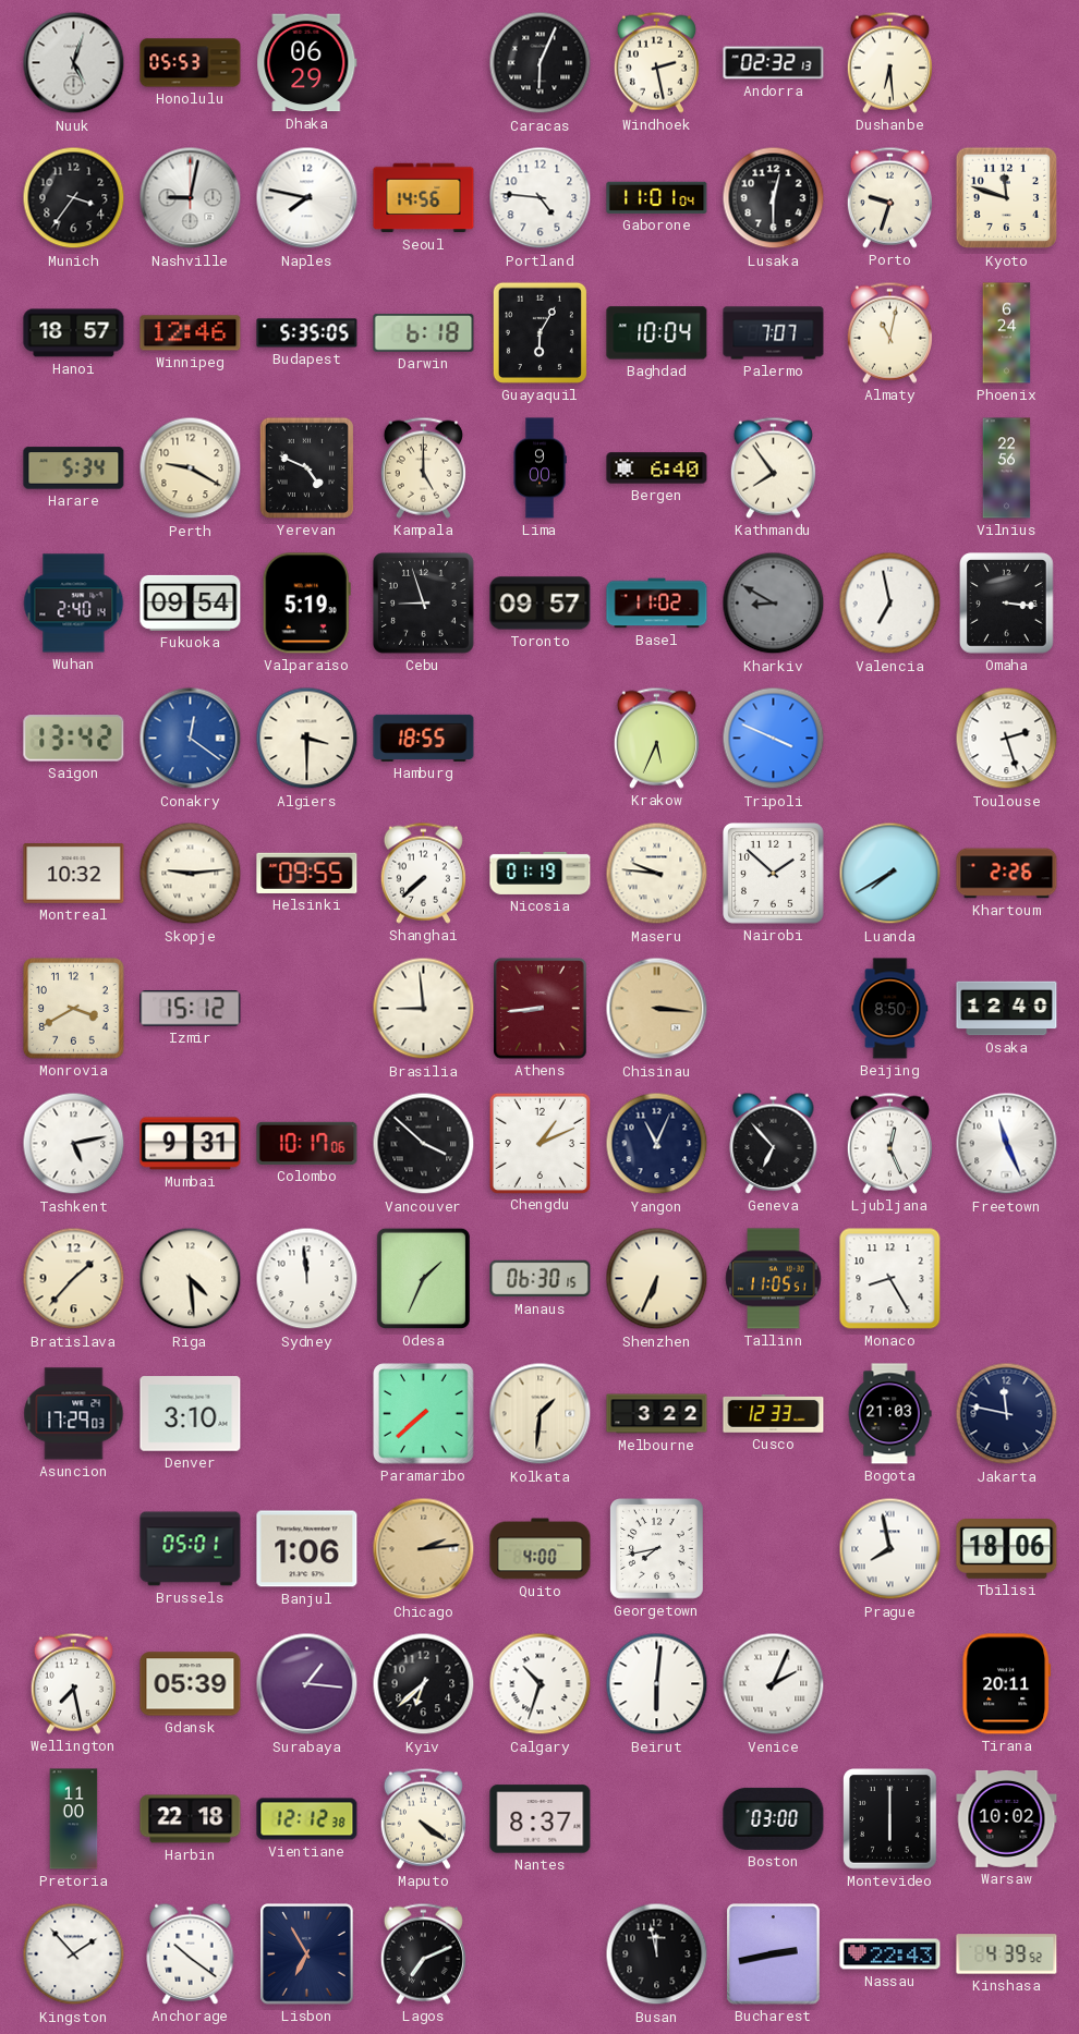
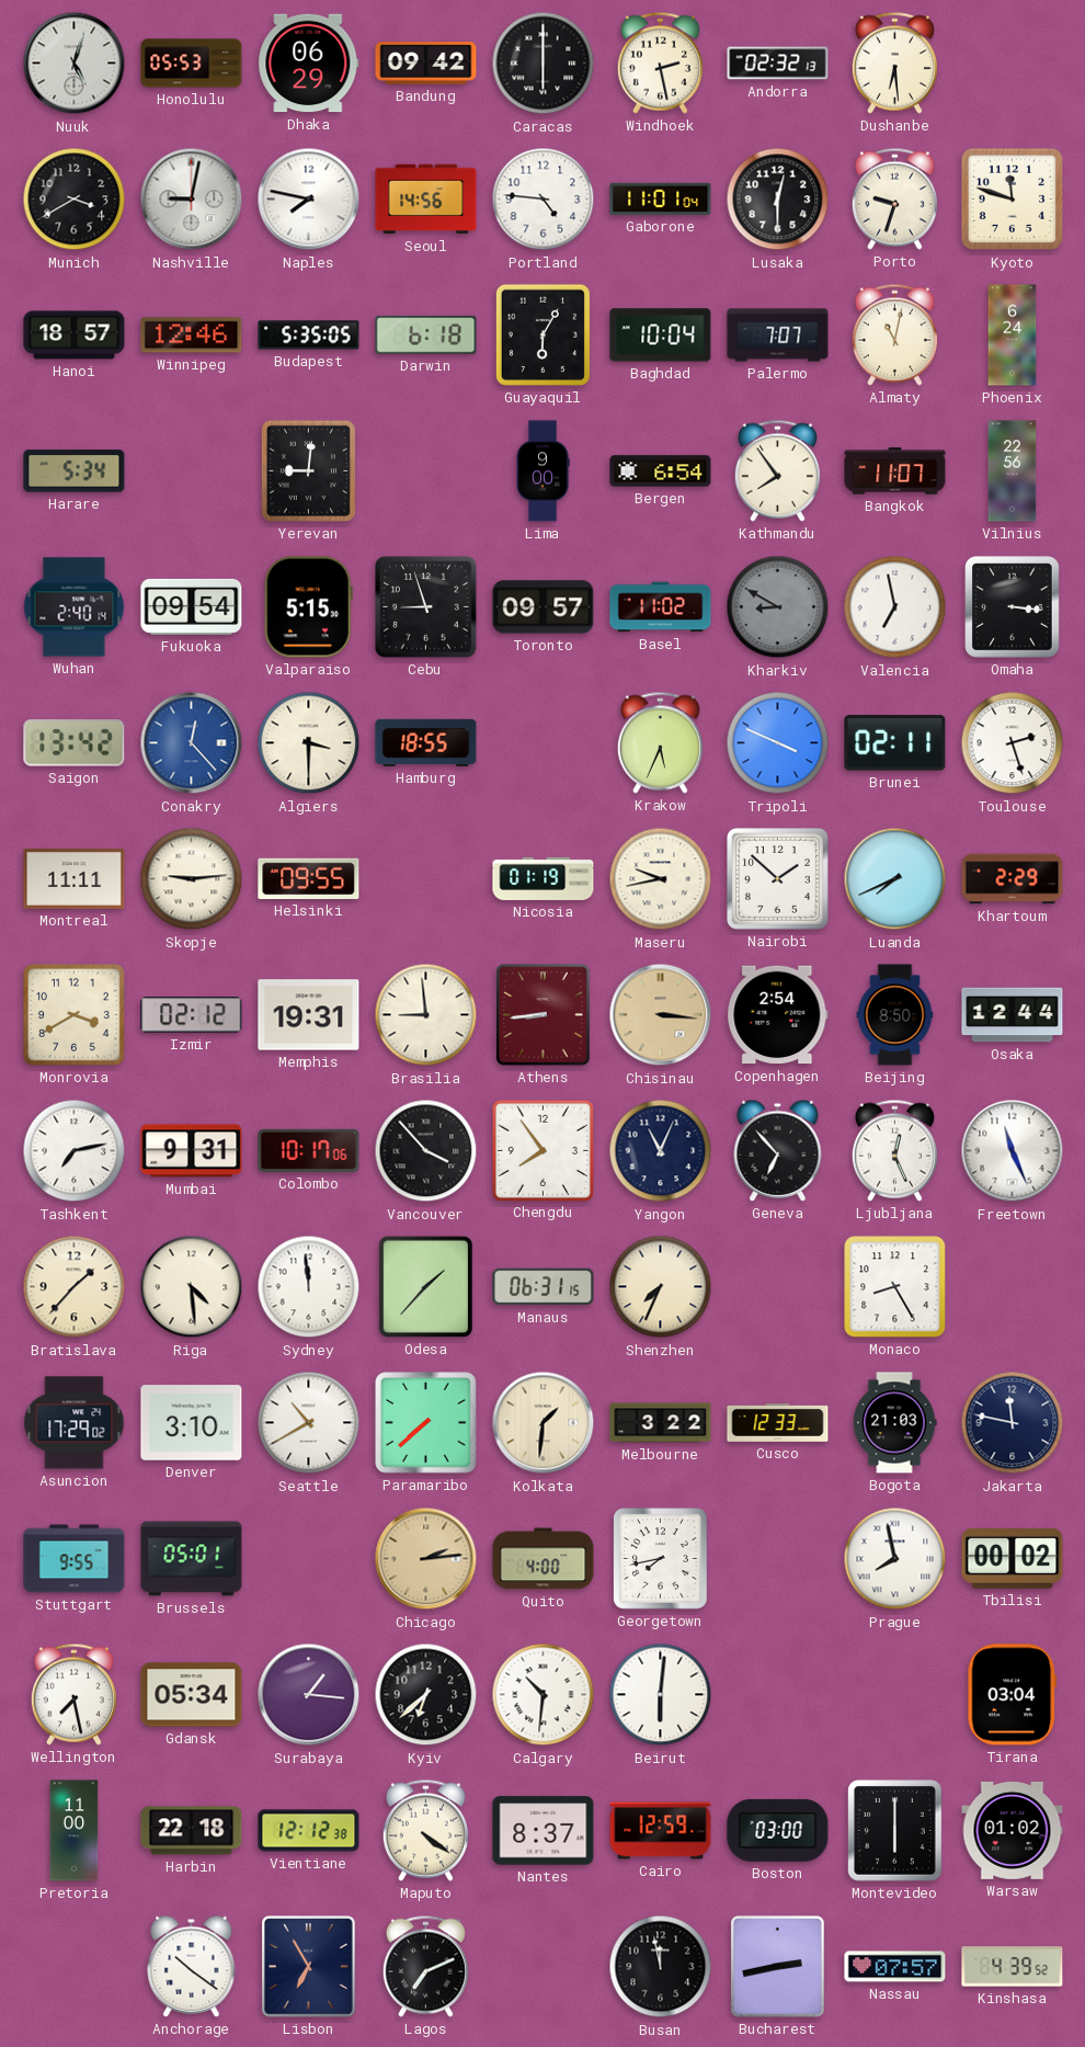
Bandung: none -> 09:42
Caracas: 6:04 -> 6:00
Munich: 3:36 -> 3:40
Perth: 9:20 -> none
Yerevan: 4:49 -> 9:01
Kampala: 5:00 -> none
Bergen: 6:40 -> 6:54
Bangkok: none -> 11:07
Valparaiso: 5:19 -> 5:15
Conakry: 12:21 -> 12:23
Brunei: none -> 02:11
Montreal: 10:32 -> 11:11
Shanghai: 7:38 -> none
Maseru: 9:46 -> 9:43
Luanda: 7:40 -> 7:41
Khartoum: 2:26 -> 2:29
Izmir: 15:12 -> 02:12
Memphis: none -> 19:31
Copenhagen: none -> 2:54
Osaka: 12:40 -> 12:44
Tashkent: 5:13 -> 7:13
Vancouver: 3:52 -> 3:53
Chengdu: 1:11 -> 7:54
Odesa: 1:34 -> 1:37
Manaus: 06:30 -> 06:31
Shenzhen: 6:34 -> 7:34
Tallinn: 11:05 -> none
Asuncion: 17:29:03 -> 17:29:02
Seattle: none -> 10:40
Stuttgart: none -> 9:55
Banjul: 1:06 -> none
Tbilisi: 18:06 -> 00:02
Gdansk: 05:39 -> 05:34
Calgary: 10:33 -> 10:31
Venice: 2:04 -> none
Tirana: 20:11 -> 03:04
Cairo: none -> 12:59
Warsaw: 10:02 -> 01:02
Kingston: 1:53 -> none
Nassau: 22:43 -> 07:57
